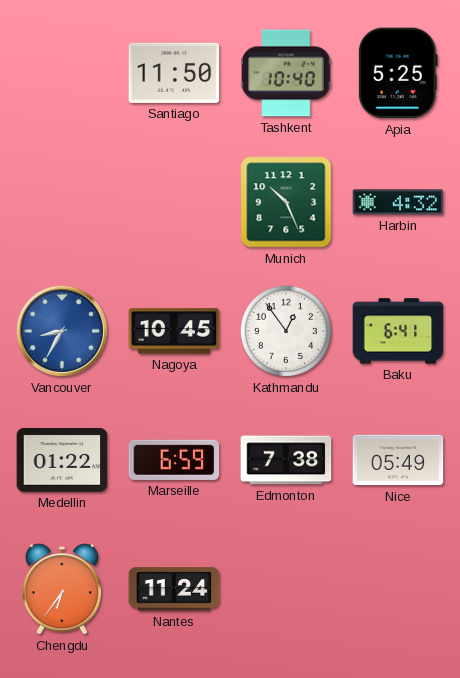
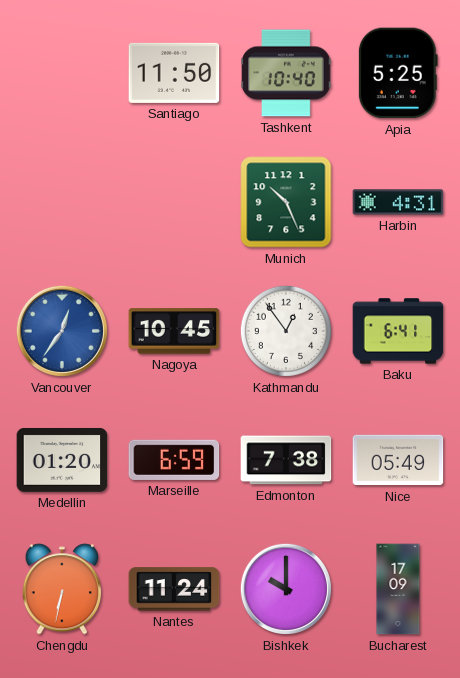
Harbin: 4:32 -> 4:31
Vancouver: 8:35 -> 12:36
Medellin: 01:22 -> 01:20
Chengdu: 6:36 -> 6:32
Bishkek: none -> 10:00
Bucharest: none -> 17:09
